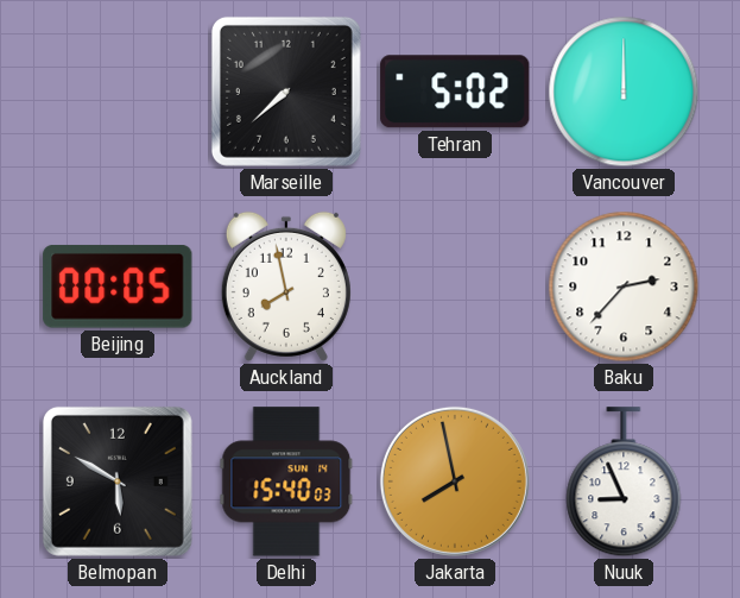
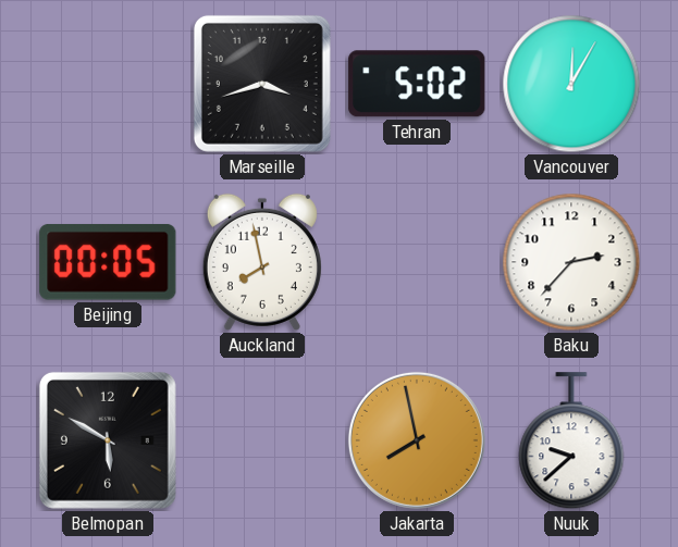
Marseille: 7:38 -> 3:42
Vancouver: 12:00 -> 12:05
Delhi: 15:40 -> none
Nuuk: 8:56 -> 9:38
